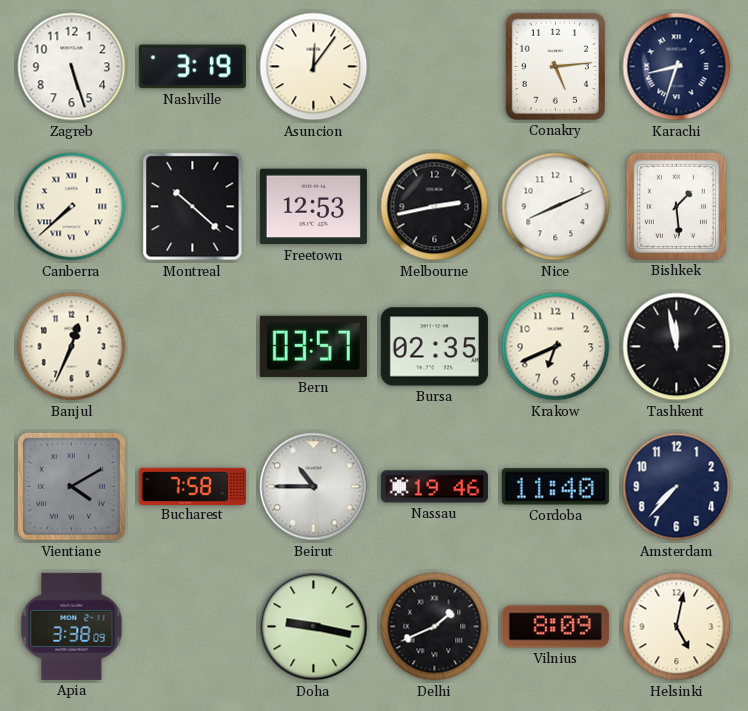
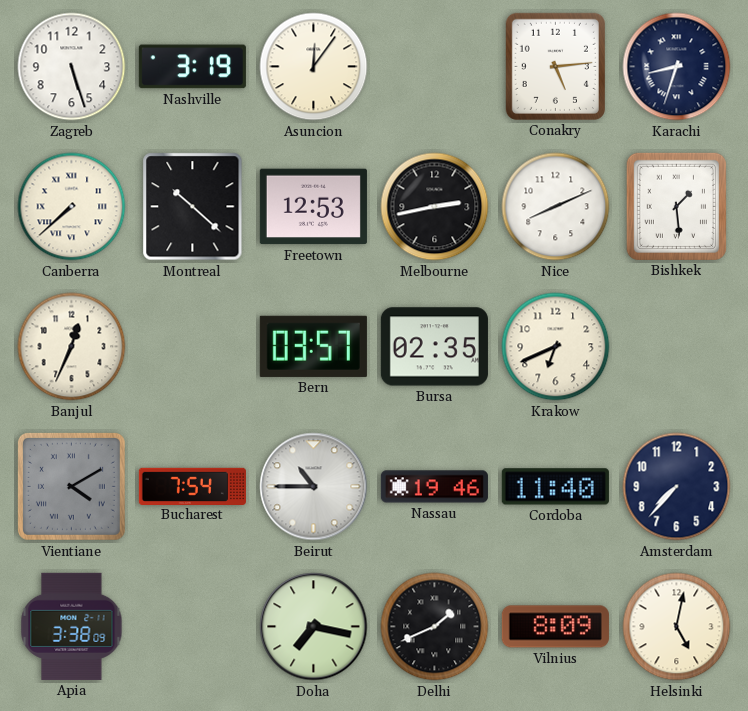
Tashkent: 11:58 -> none
Bucharest: 7:58 -> 7:54
Doha: 9:17 -> 7:17
